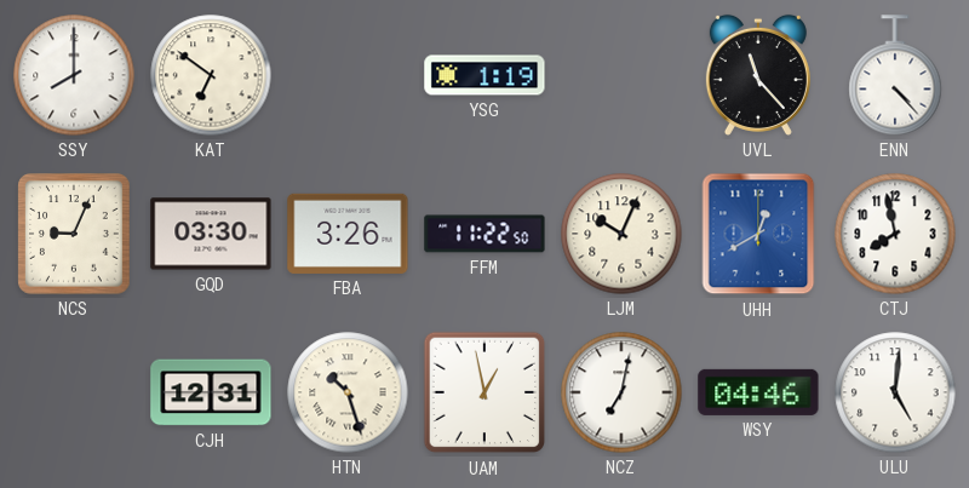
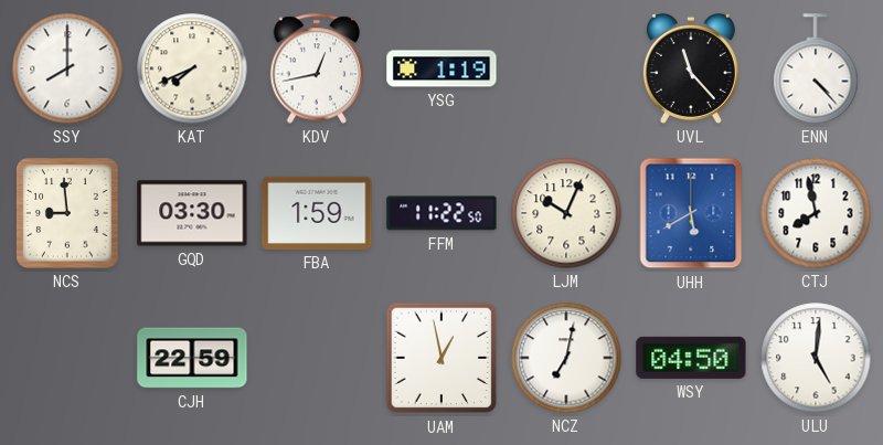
KAT: 6:51 -> 7:41
KDV: none -> 12:43
NCS: 9:04 -> 8:59
FBA: 3:26 -> 1:59
UHH: 12:40 -> 5:40
CJH: 12:31 -> 22:59
HTN: 10:27 -> none
WSY: 04:46 -> 04:50
